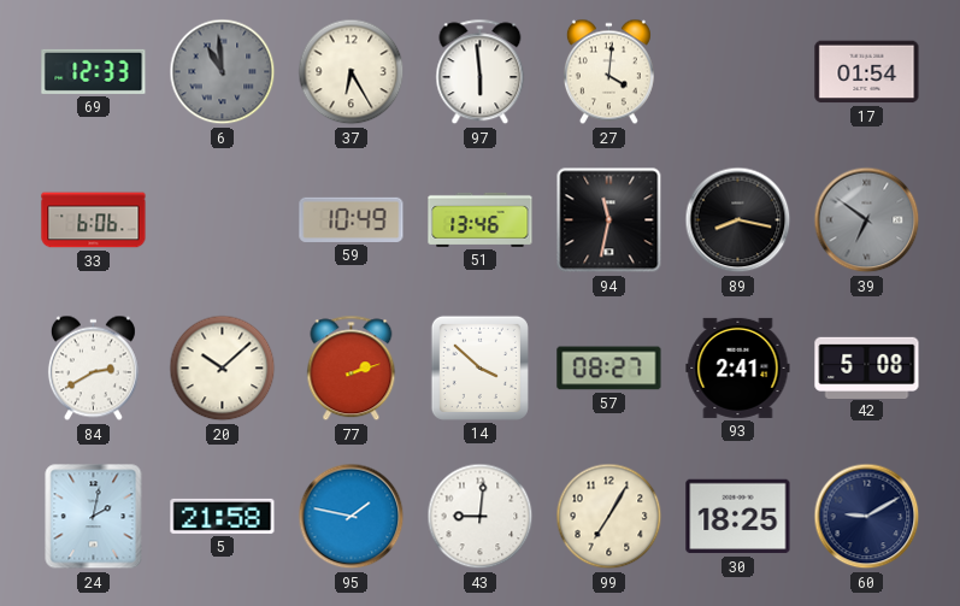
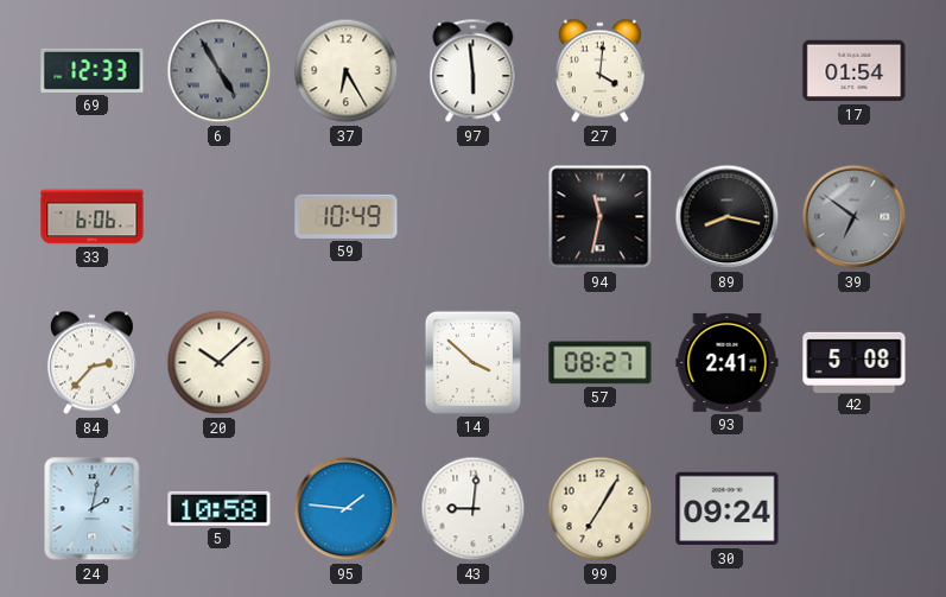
6: 10:59 -> 4:55
51: 13:46 -> none
84: 2:40 -> 2:37
77: 2:12 -> none
5: 21:58 -> 10:58
95: 1:47 -> 1:46
30: 18:25 -> 09:24
60: 9:10 -> none
